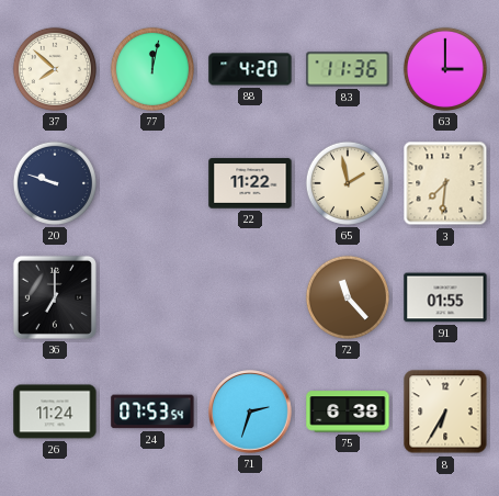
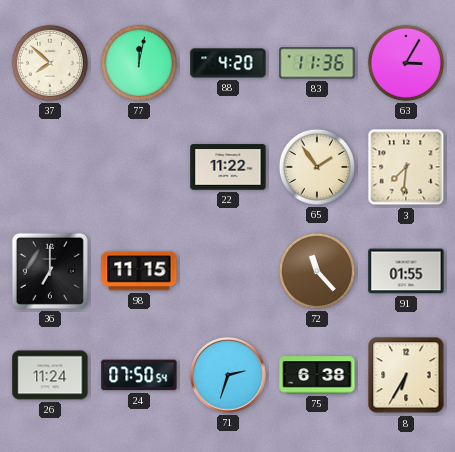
63: 3:00 -> 3:05
20: 9:48 -> none
65: 1:58 -> 1:54
98: none -> 11:15
24: 07:53 -> 07:50
